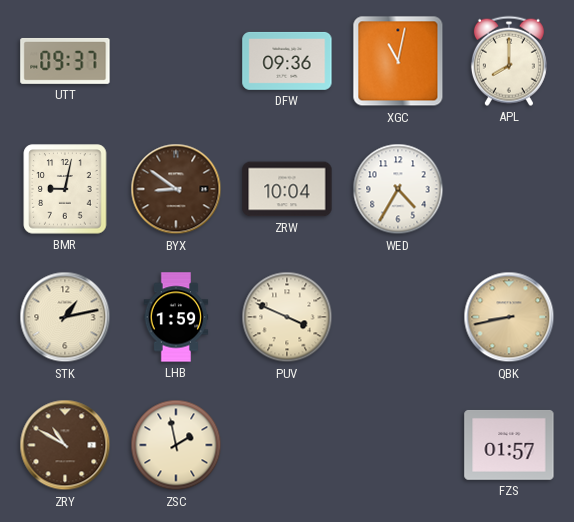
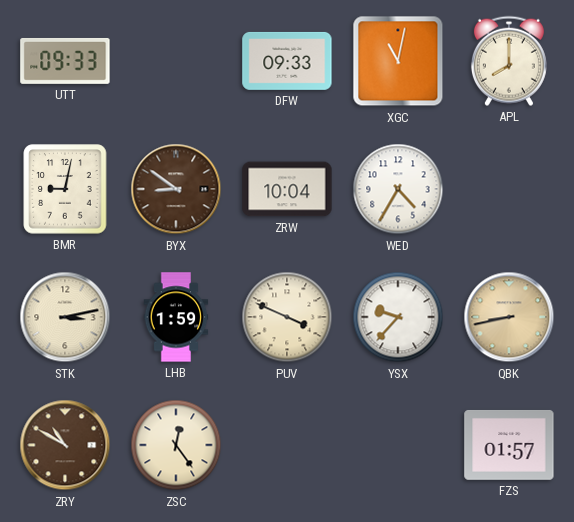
UTT: 09:37 -> 09:33
DFW: 09:36 -> 09:33
STK: 1:13 -> 3:13
YSX: none -> 9:37
ZSC: 1:58 -> 12:24
